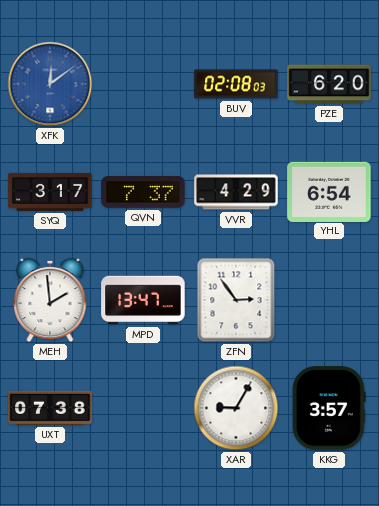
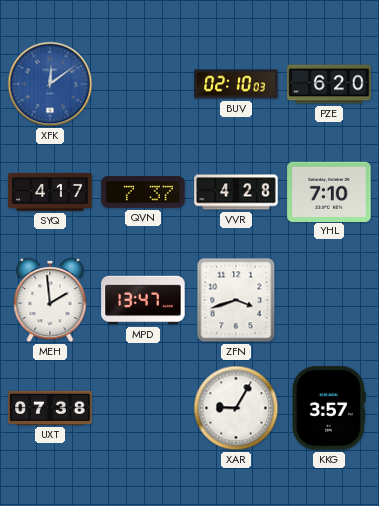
BUV: 02:08 -> 02:10
SYQ: 3:17 -> 4:17
VVR: 4:29 -> 4:28
YHL: 6:54 -> 7:10
ZFN: 2:54 -> 3:42
